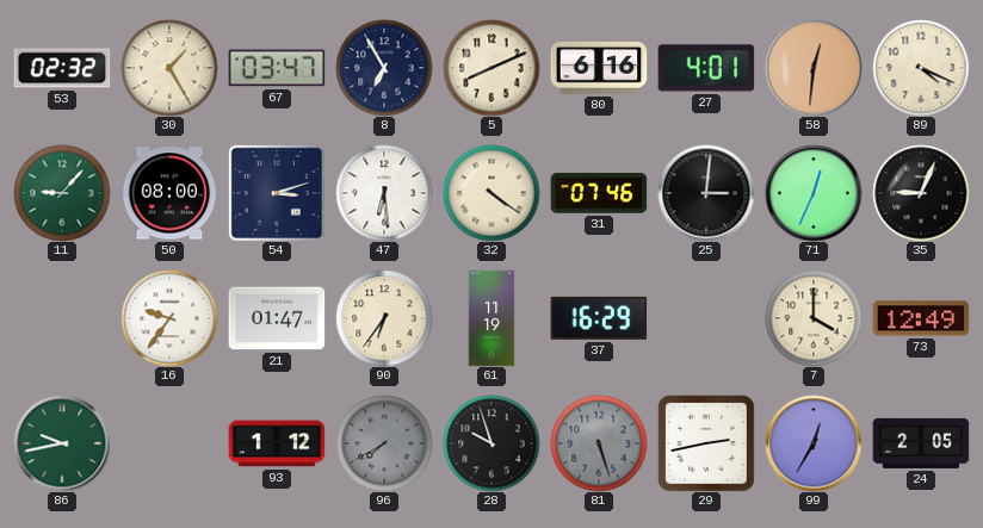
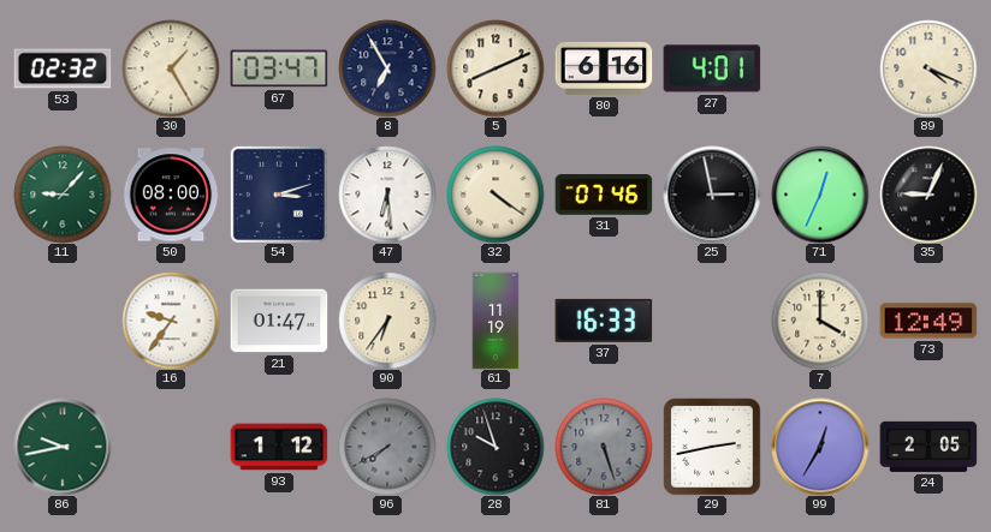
58: 12:31 -> none
25: 3:01 -> 2:58
37: 16:29 -> 16:33
